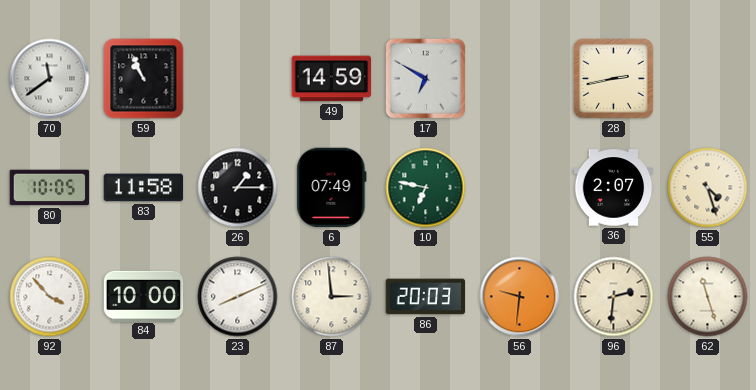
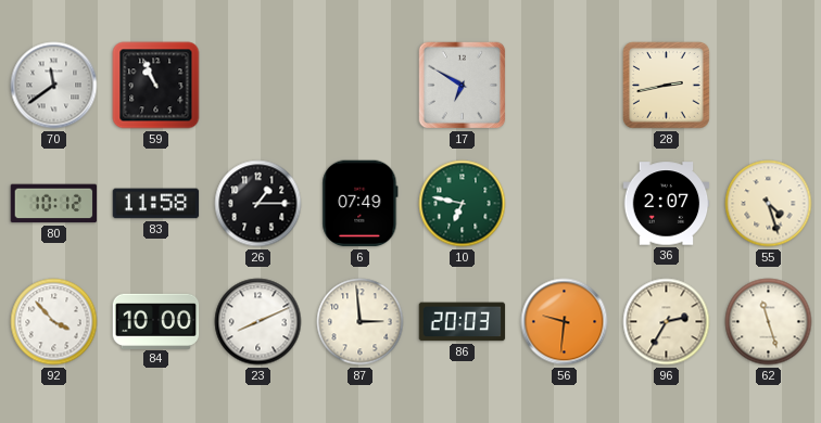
49: 14:59 -> none
80: 10:05 -> 10:12
96: 2:31 -> 2:35
